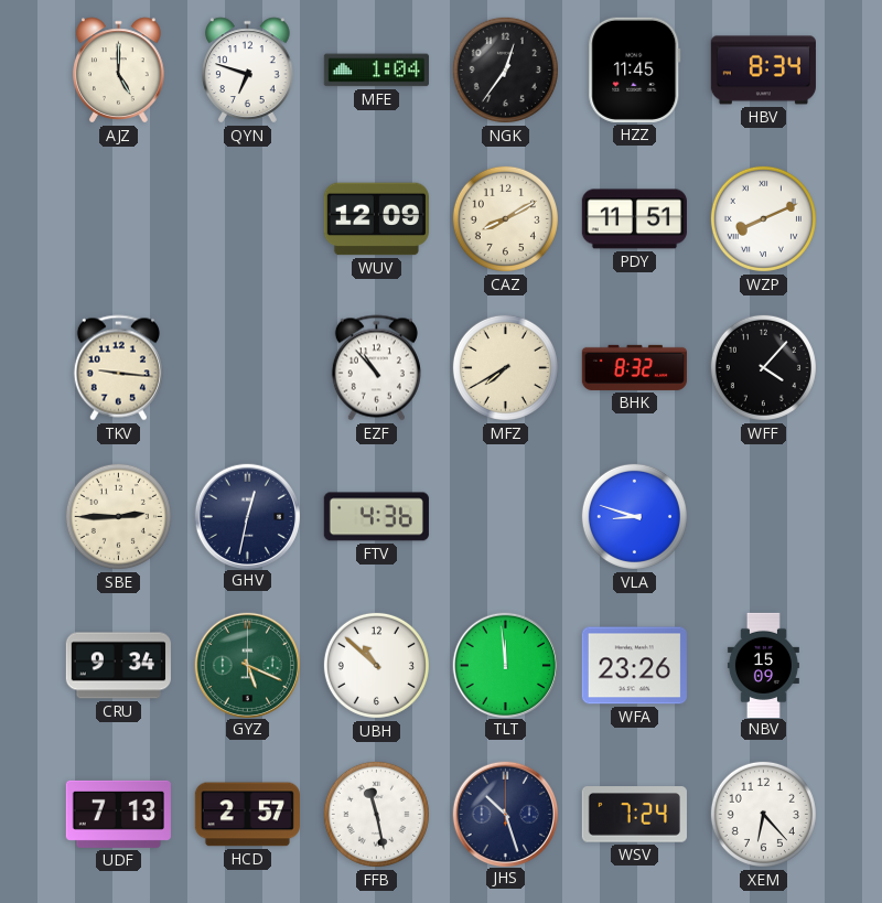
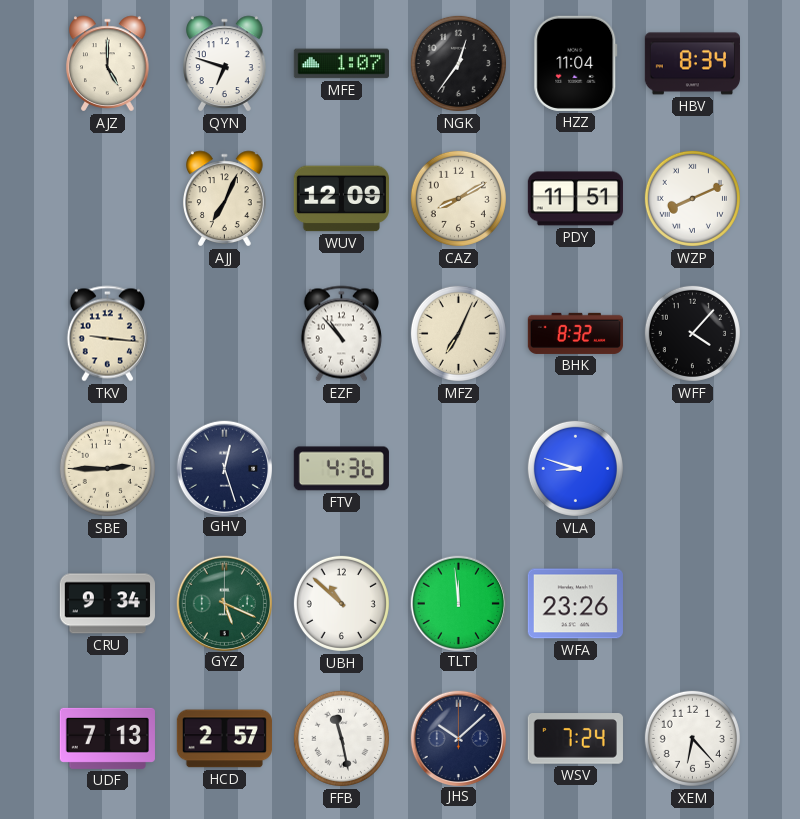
MFE: 1:04 -> 1:07
HZZ: 11:45 -> 11:04
AJJ: none -> 7:04
MFZ: 7:40 -> 7:04
GHV: 12:32 -> 12:27
NBV: 15:09 -> none
JHS: 10:27 -> 10:08
